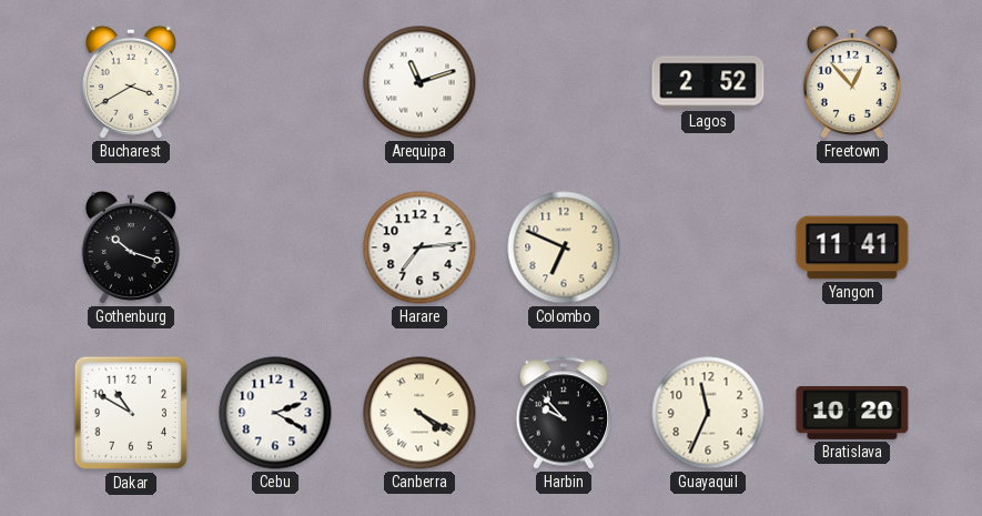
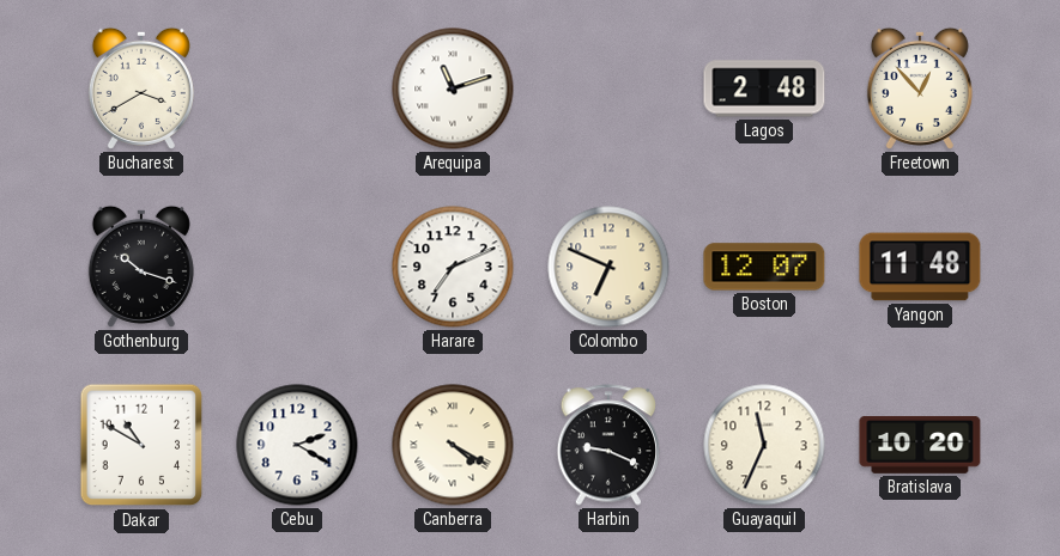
Lagos: 2:52 -> 2:48
Harare: 7:14 -> 7:11
Boston: none -> 12:07
Yangon: 11:41 -> 11:48
Harbin: 9:53 -> 9:19
